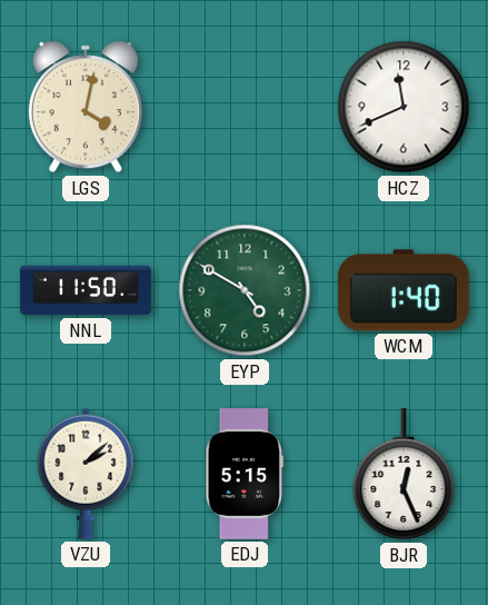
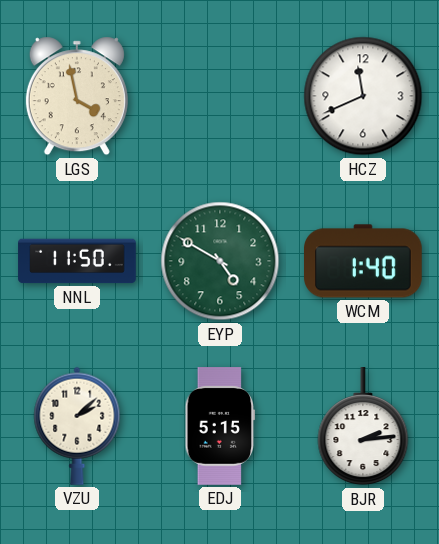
LGS: 4:02 -> 3:58
BJR: 12:26 -> 2:14
